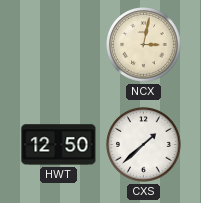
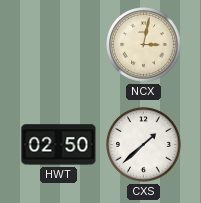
HWT: 12:50 -> 02:50
